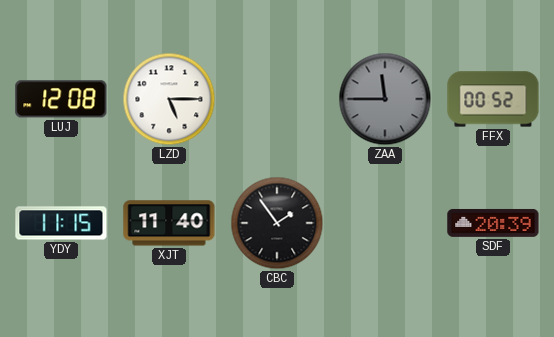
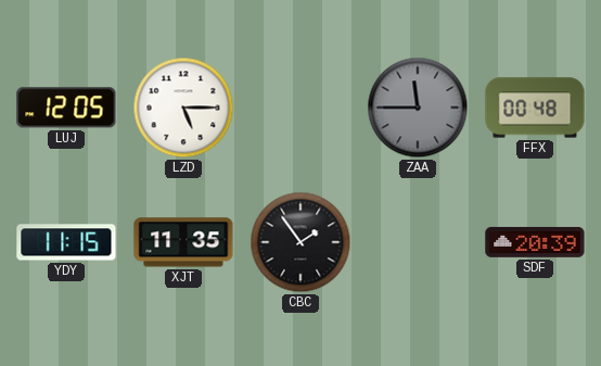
LUJ: 12:08 -> 12:05
FFX: 00:52 -> 00:48
XJT: 11:40 -> 11:35
